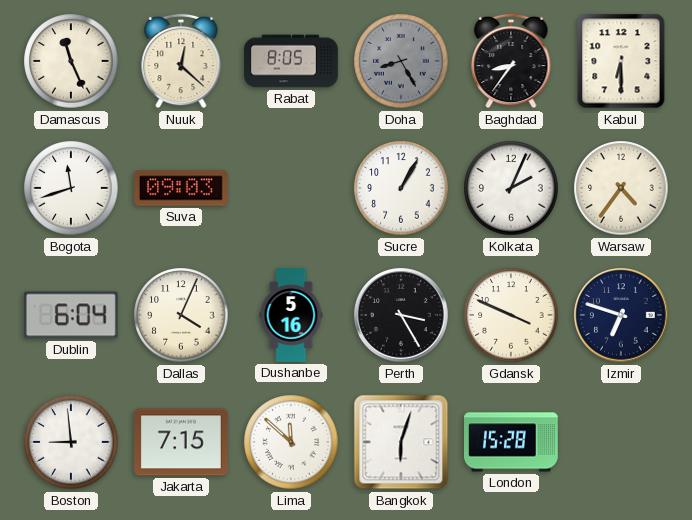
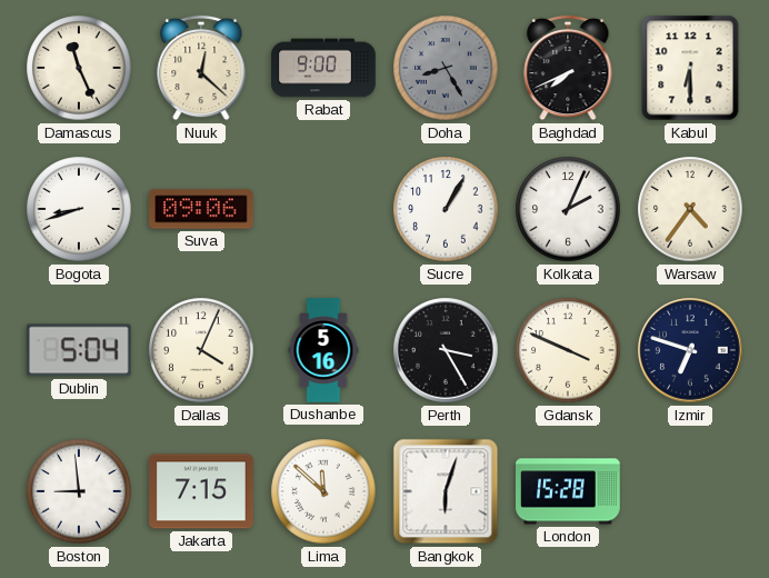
Rabat: 8:05 -> 9:00
Baghdad: 8:36 -> 7:41
Bogota: 11:42 -> 8:42
Suva: 09:03 -> 09:06
Dublin: 6:04 -> 5:04
